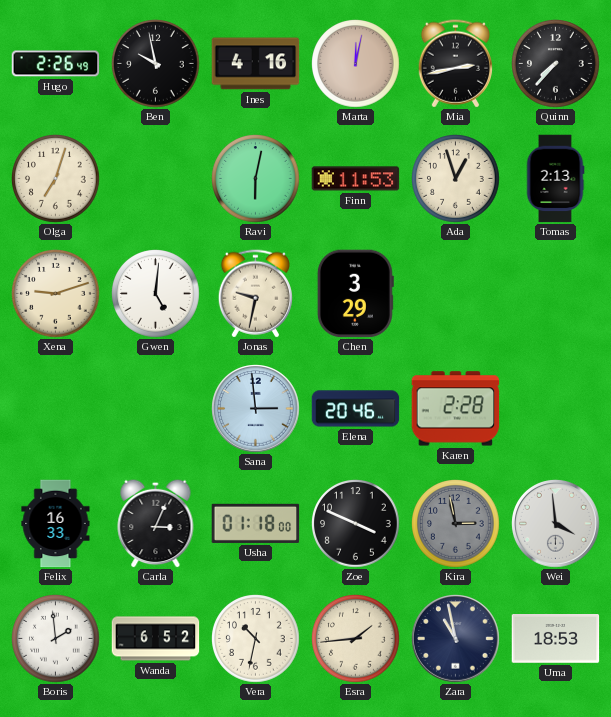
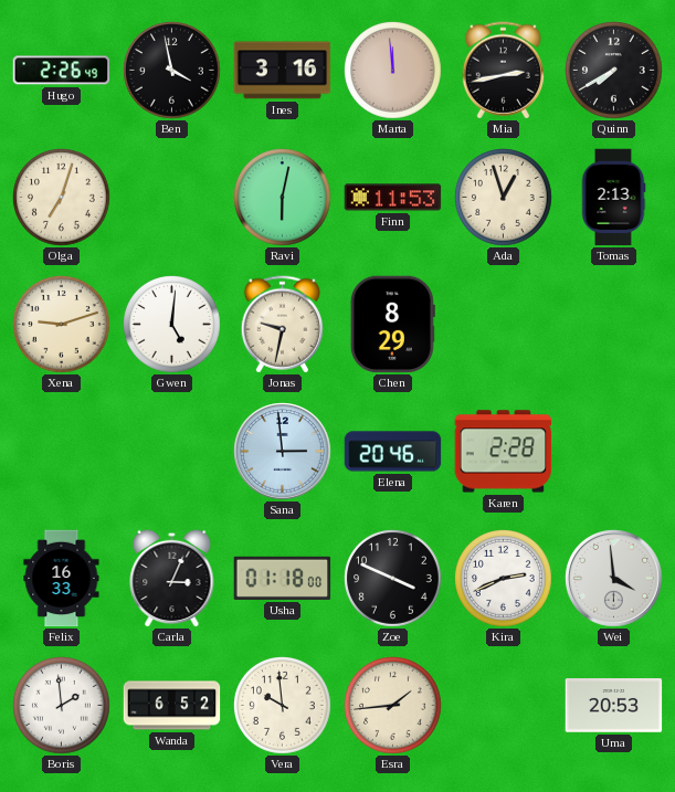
Ben: 9:58 -> 3:58
Ines: 4:16 -> 3:16
Marta: 12:02 -> 11:59
Quinn: 7:37 -> 7:40
Chen: 3:29 -> 8:29
Kira: 2:58 -> 2:41
Kira dial: grey -> white
Vera: 10:32 -> 9:59
Zara: 10:58 -> none
Uma: 18:53 -> 20:53
